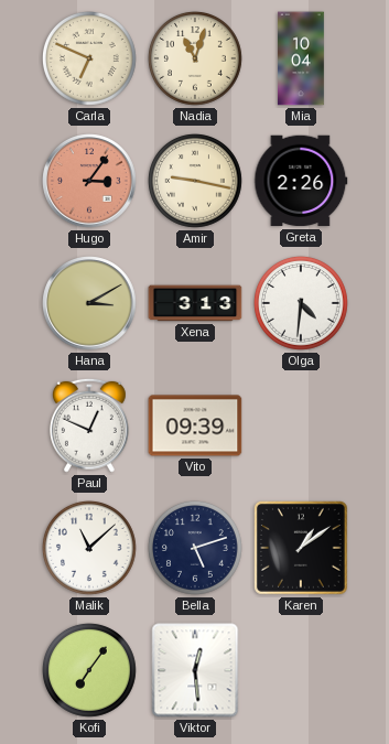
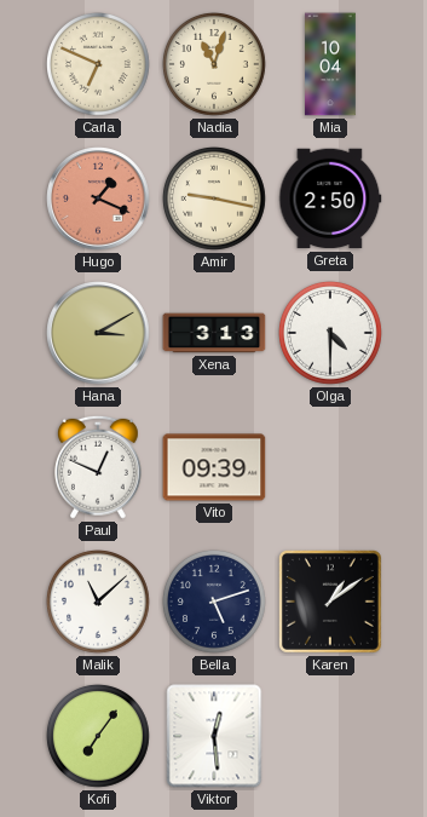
Hugo: 3:06 -> 1:19
Greta: 2:26 -> 2:50
Olga: 4:31 -> 4:30
